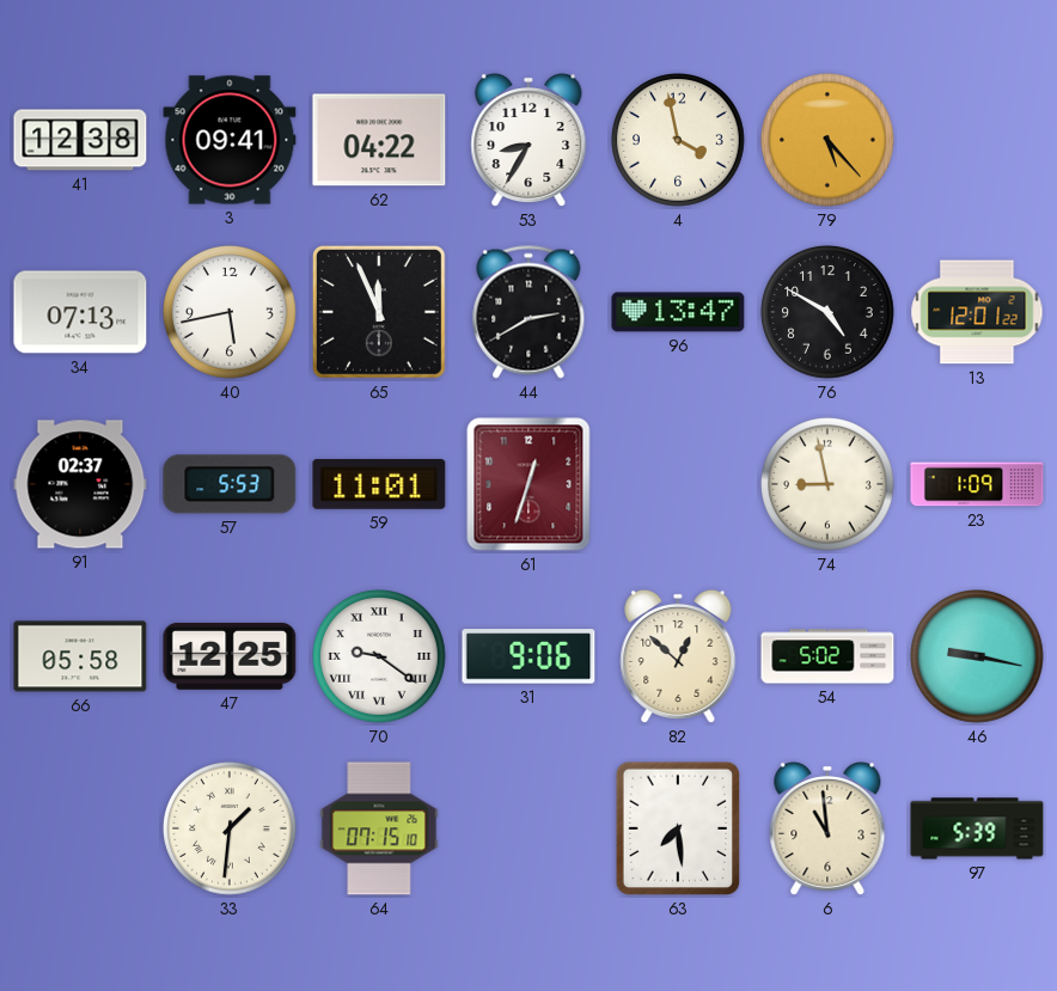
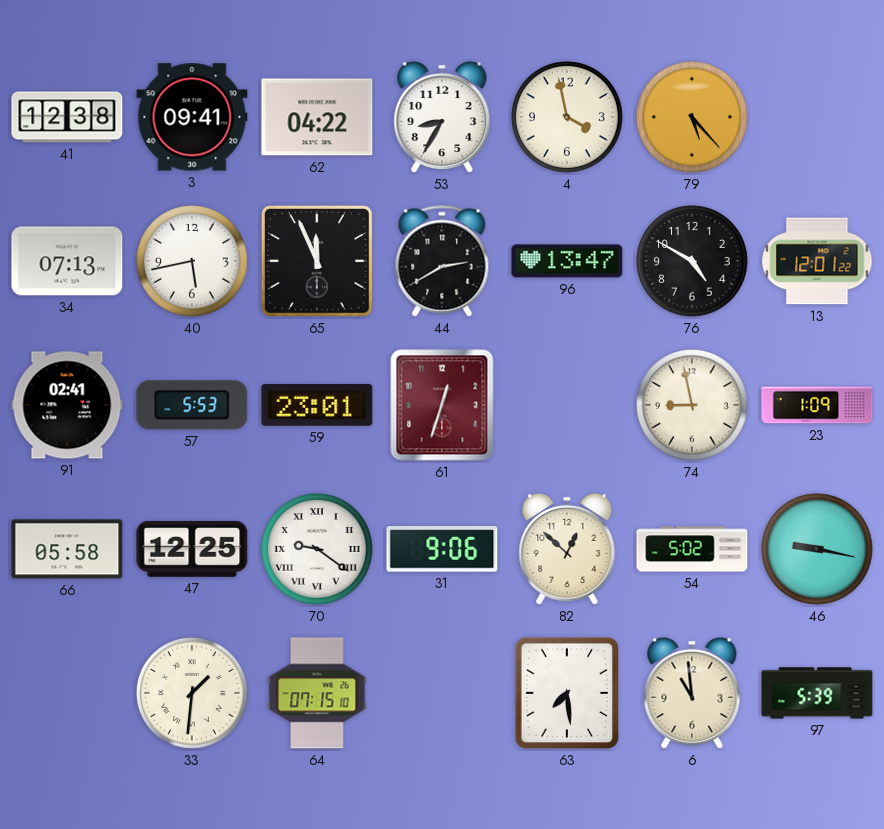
91: 02:37 -> 02:41
59: 11:01 -> 23:01
